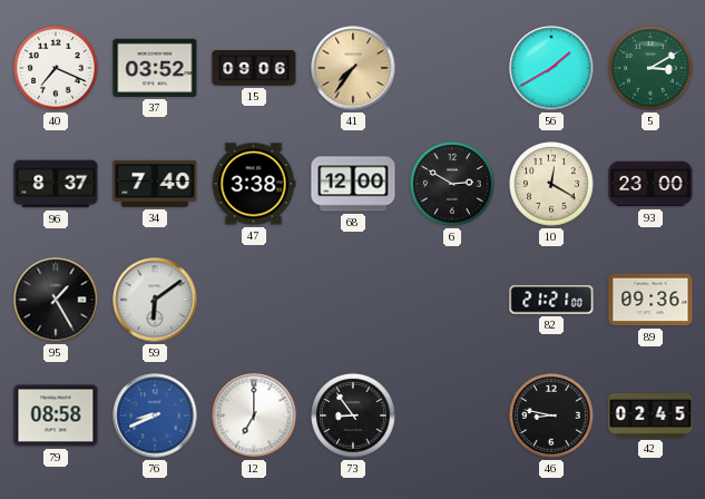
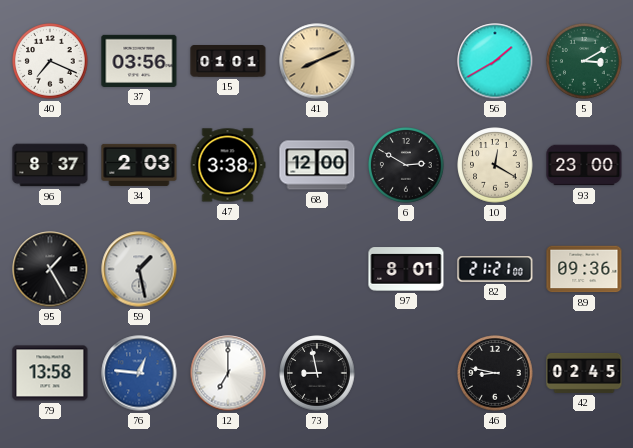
37: 03:52 -> 03:56
15: 09:06 -> 01:01
41: 7:36 -> 8:11
34: 7:40 -> 2:03
59: 6:09 -> 1:28
97: none -> 8:01
79: 08:58 -> 13:58
76: 8:41 -> 12:46
73: 8:54 -> 8:58
